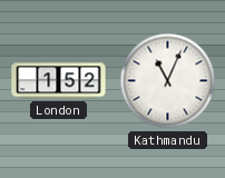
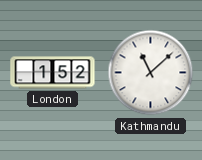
Kathmandu: 11:04 -> 11:08
